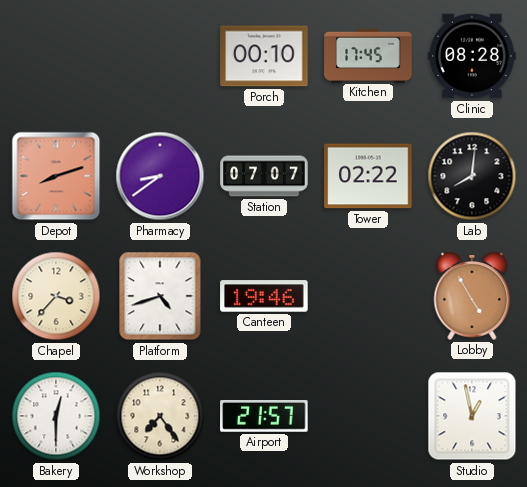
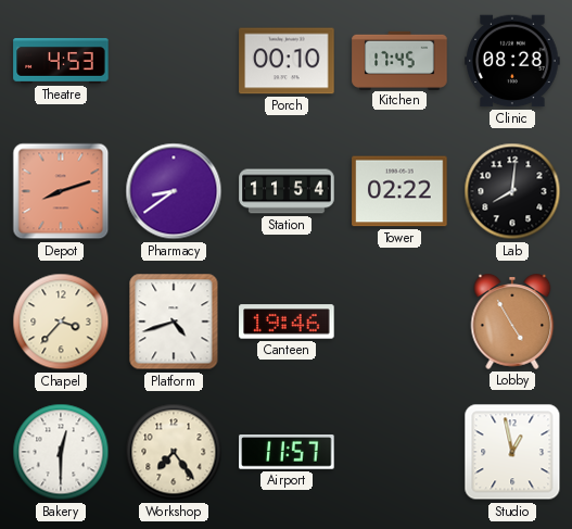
Theatre: none -> 4:53
Station: 07:07 -> 11:54
Airport: 21:57 -> 11:57
